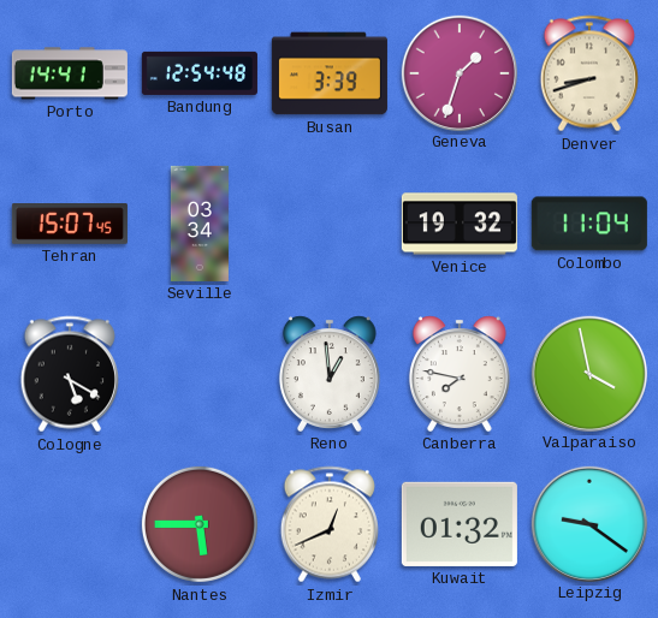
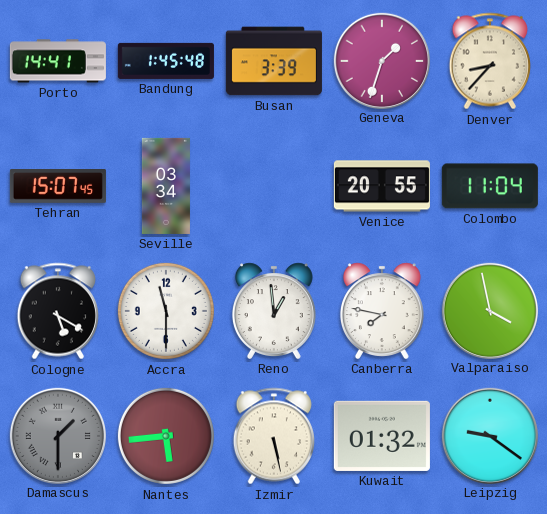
Bandung: 12:54 -> 1:45
Denver: 8:42 -> 8:37
Venice: 19:32 -> 20:55
Accra: none -> 11:30
Damascus: none -> 1:30
Nantes: 5:45 -> 5:44
Izmir: 12:41 -> 5:28
